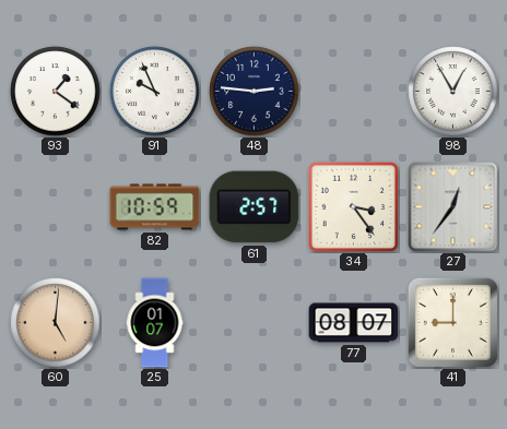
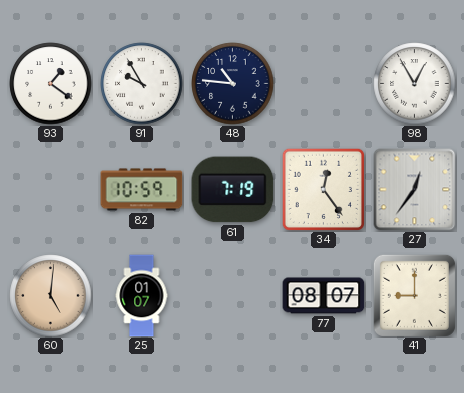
91: 9:56 -> 9:55
48: 2:46 -> 10:46
61: 2:57 -> 7:19
34: 3:24 -> 12:24
